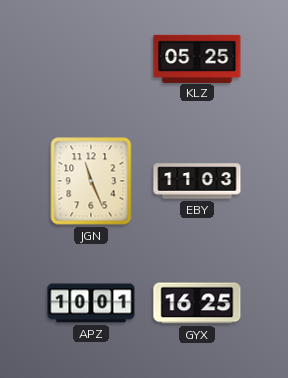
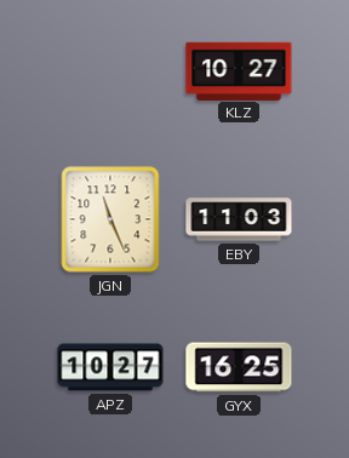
KLZ: 05:25 -> 10:27
APZ: 10:01 -> 10:27
